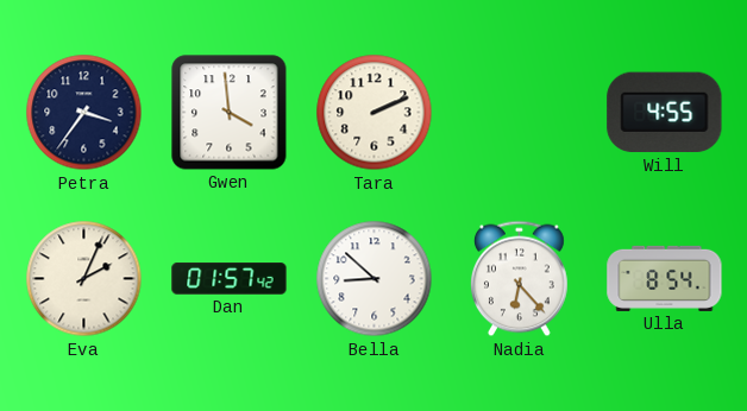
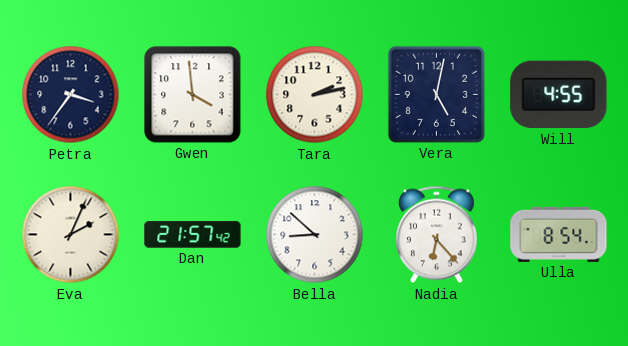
Tara: 2:11 -> 2:13
Vera: none -> 5:02
Dan: 01:57 -> 21:57
